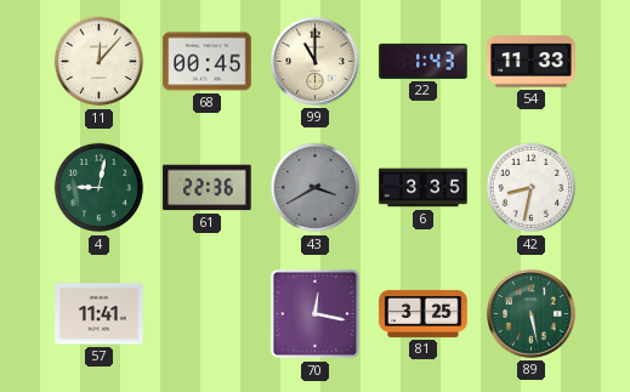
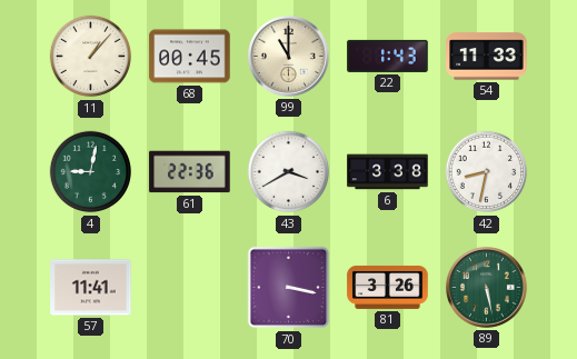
11: 12:07 -> 1:07
43 dial: grey -> white
6: 3:35 -> 3:38
70: 12:17 -> 3:17
81: 3:25 -> 3:26
